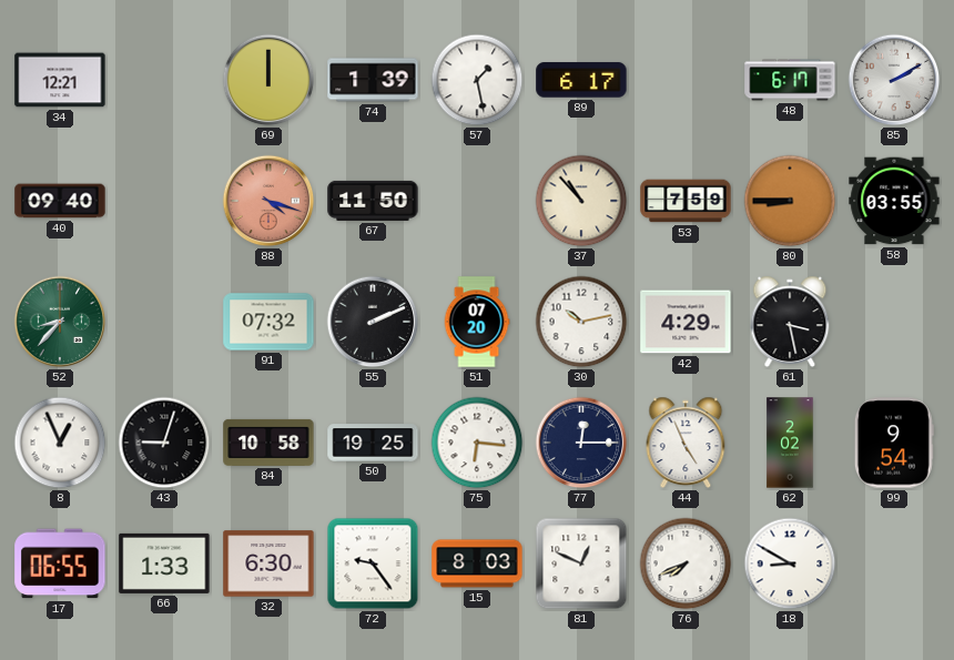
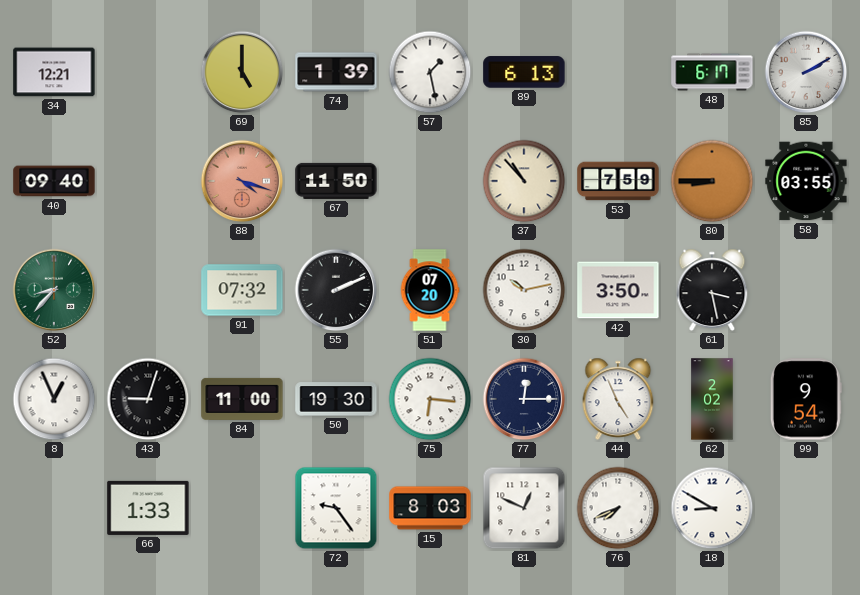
69: 12:00 -> 5:00
89: 6:17 -> 6:13
42: 4:29 -> 3:50
84: 10:58 -> 11:00
50: 19:25 -> 19:30
17: 06:55 -> none
32: 6:30 -> none
